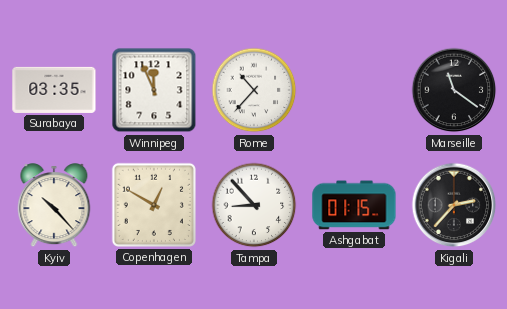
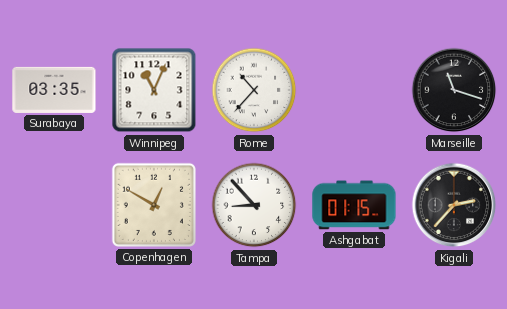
Winnipeg: 11:56 -> 11:04
Marseille: 11:21 -> 11:18
Kyiv: 10:23 -> none
